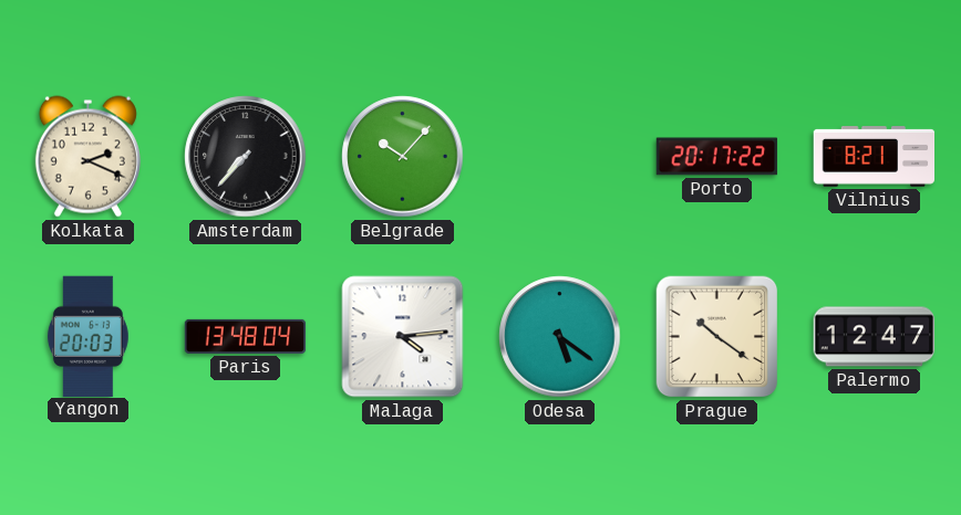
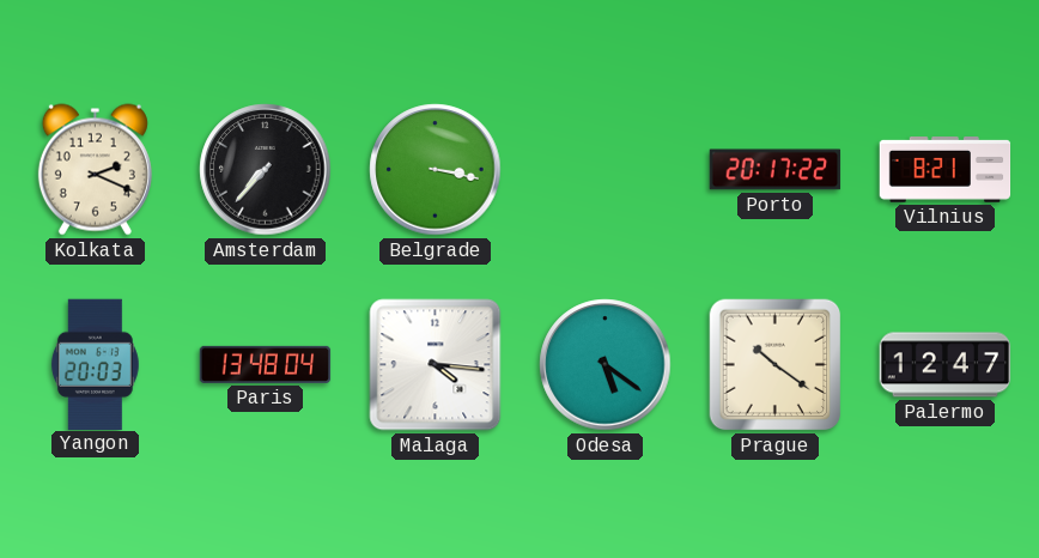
Belgrade: 10:07 -> 3:17
Malaga: 4:14 -> 4:16
